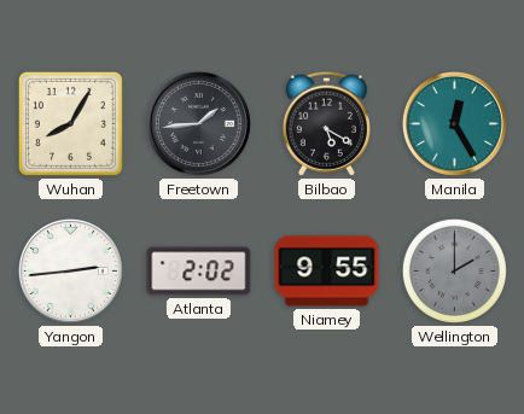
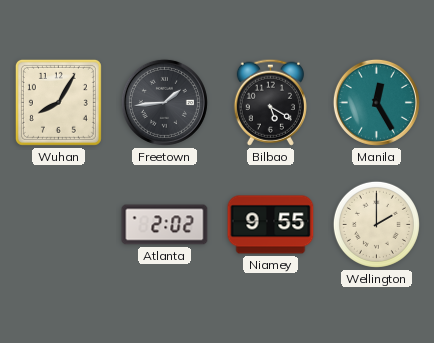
Yangon: 2:44 -> none
Wellington dial: grey -> cream
